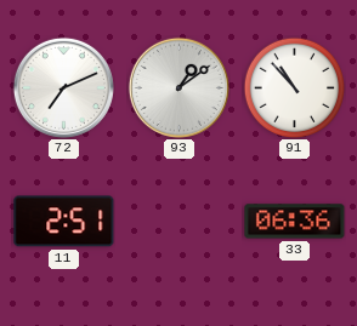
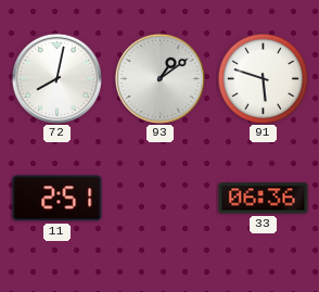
72: 7:11 -> 8:02
91: 10:53 -> 5:48
